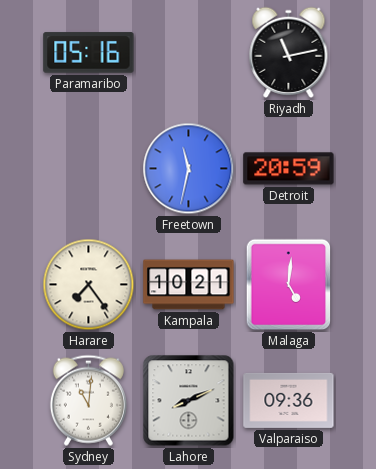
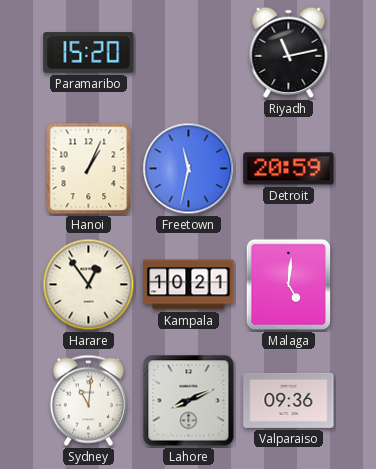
Paramaribo: 05:16 -> 15:20
Hanoi: none -> 1:04
Harare: 7:24 -> 12:54
